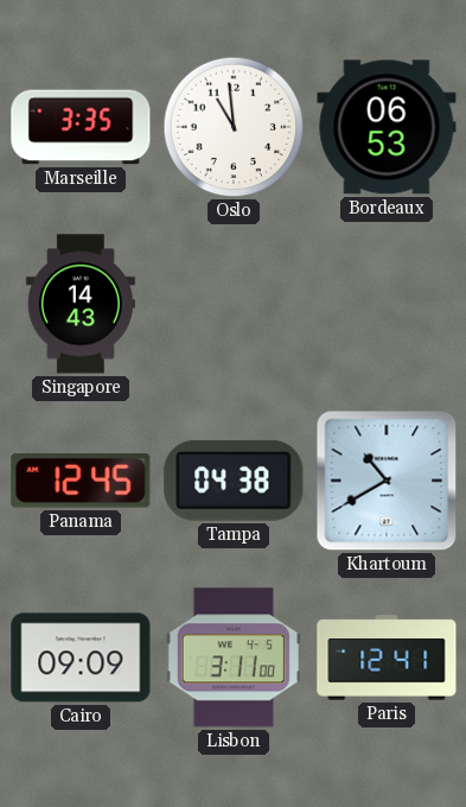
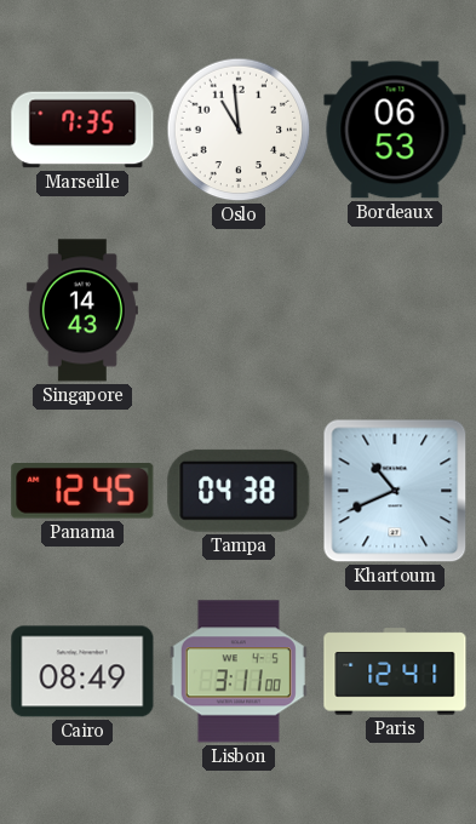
Marseille: 3:35 -> 7:35
Khartoum: 10:40 -> 10:41
Cairo: 09:09 -> 08:49
